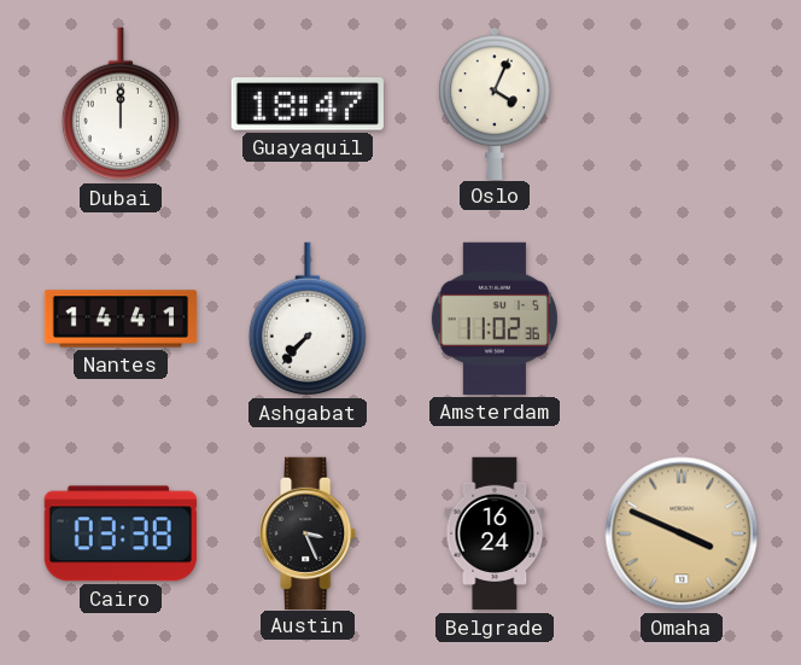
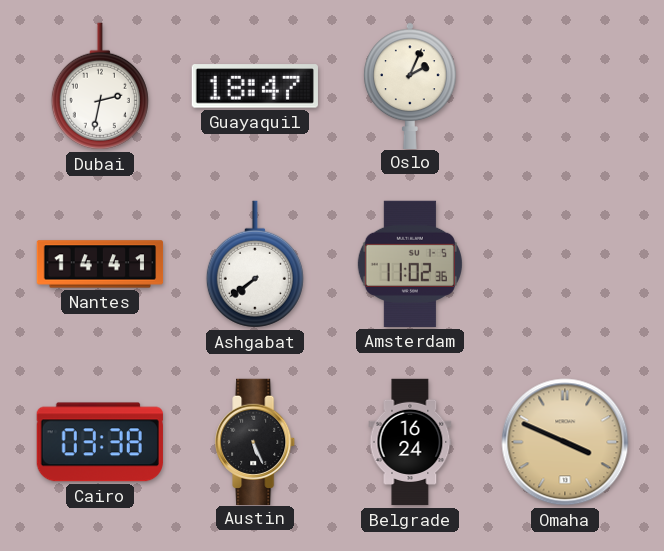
Dubai: 12:00 -> 2:32
Oslo: 4:04 -> 2:04
Ashgabat: 7:37 -> 7:39
Austin: 3:26 -> 5:26
